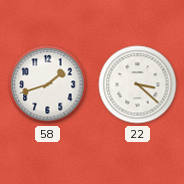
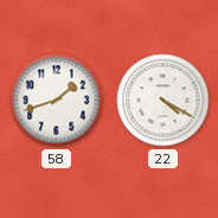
22: 3:22 -> 4:20
